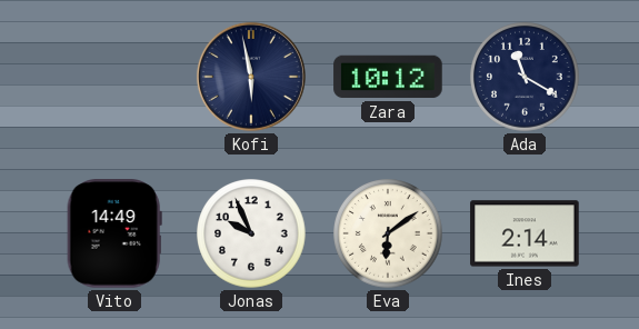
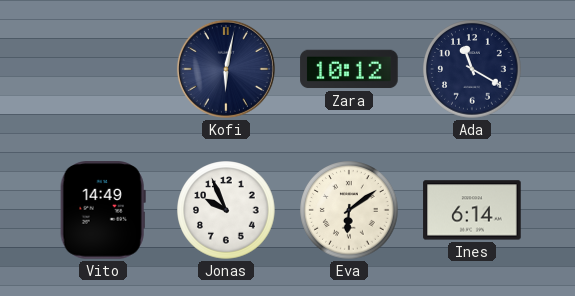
Kofi: 5:58 -> 6:02
Ines: 2:14 -> 6:14
